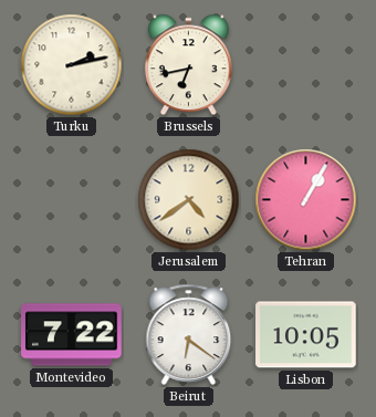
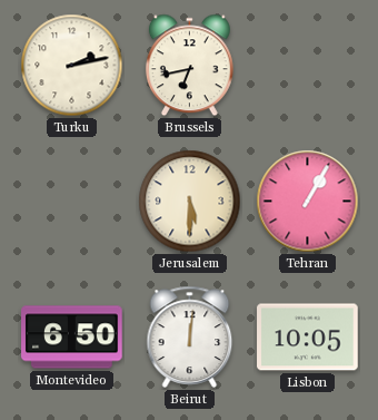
Jerusalem: 4:39 -> 5:30
Montevideo: 7:22 -> 6:50
Beirut: 6:21 -> 12:01
